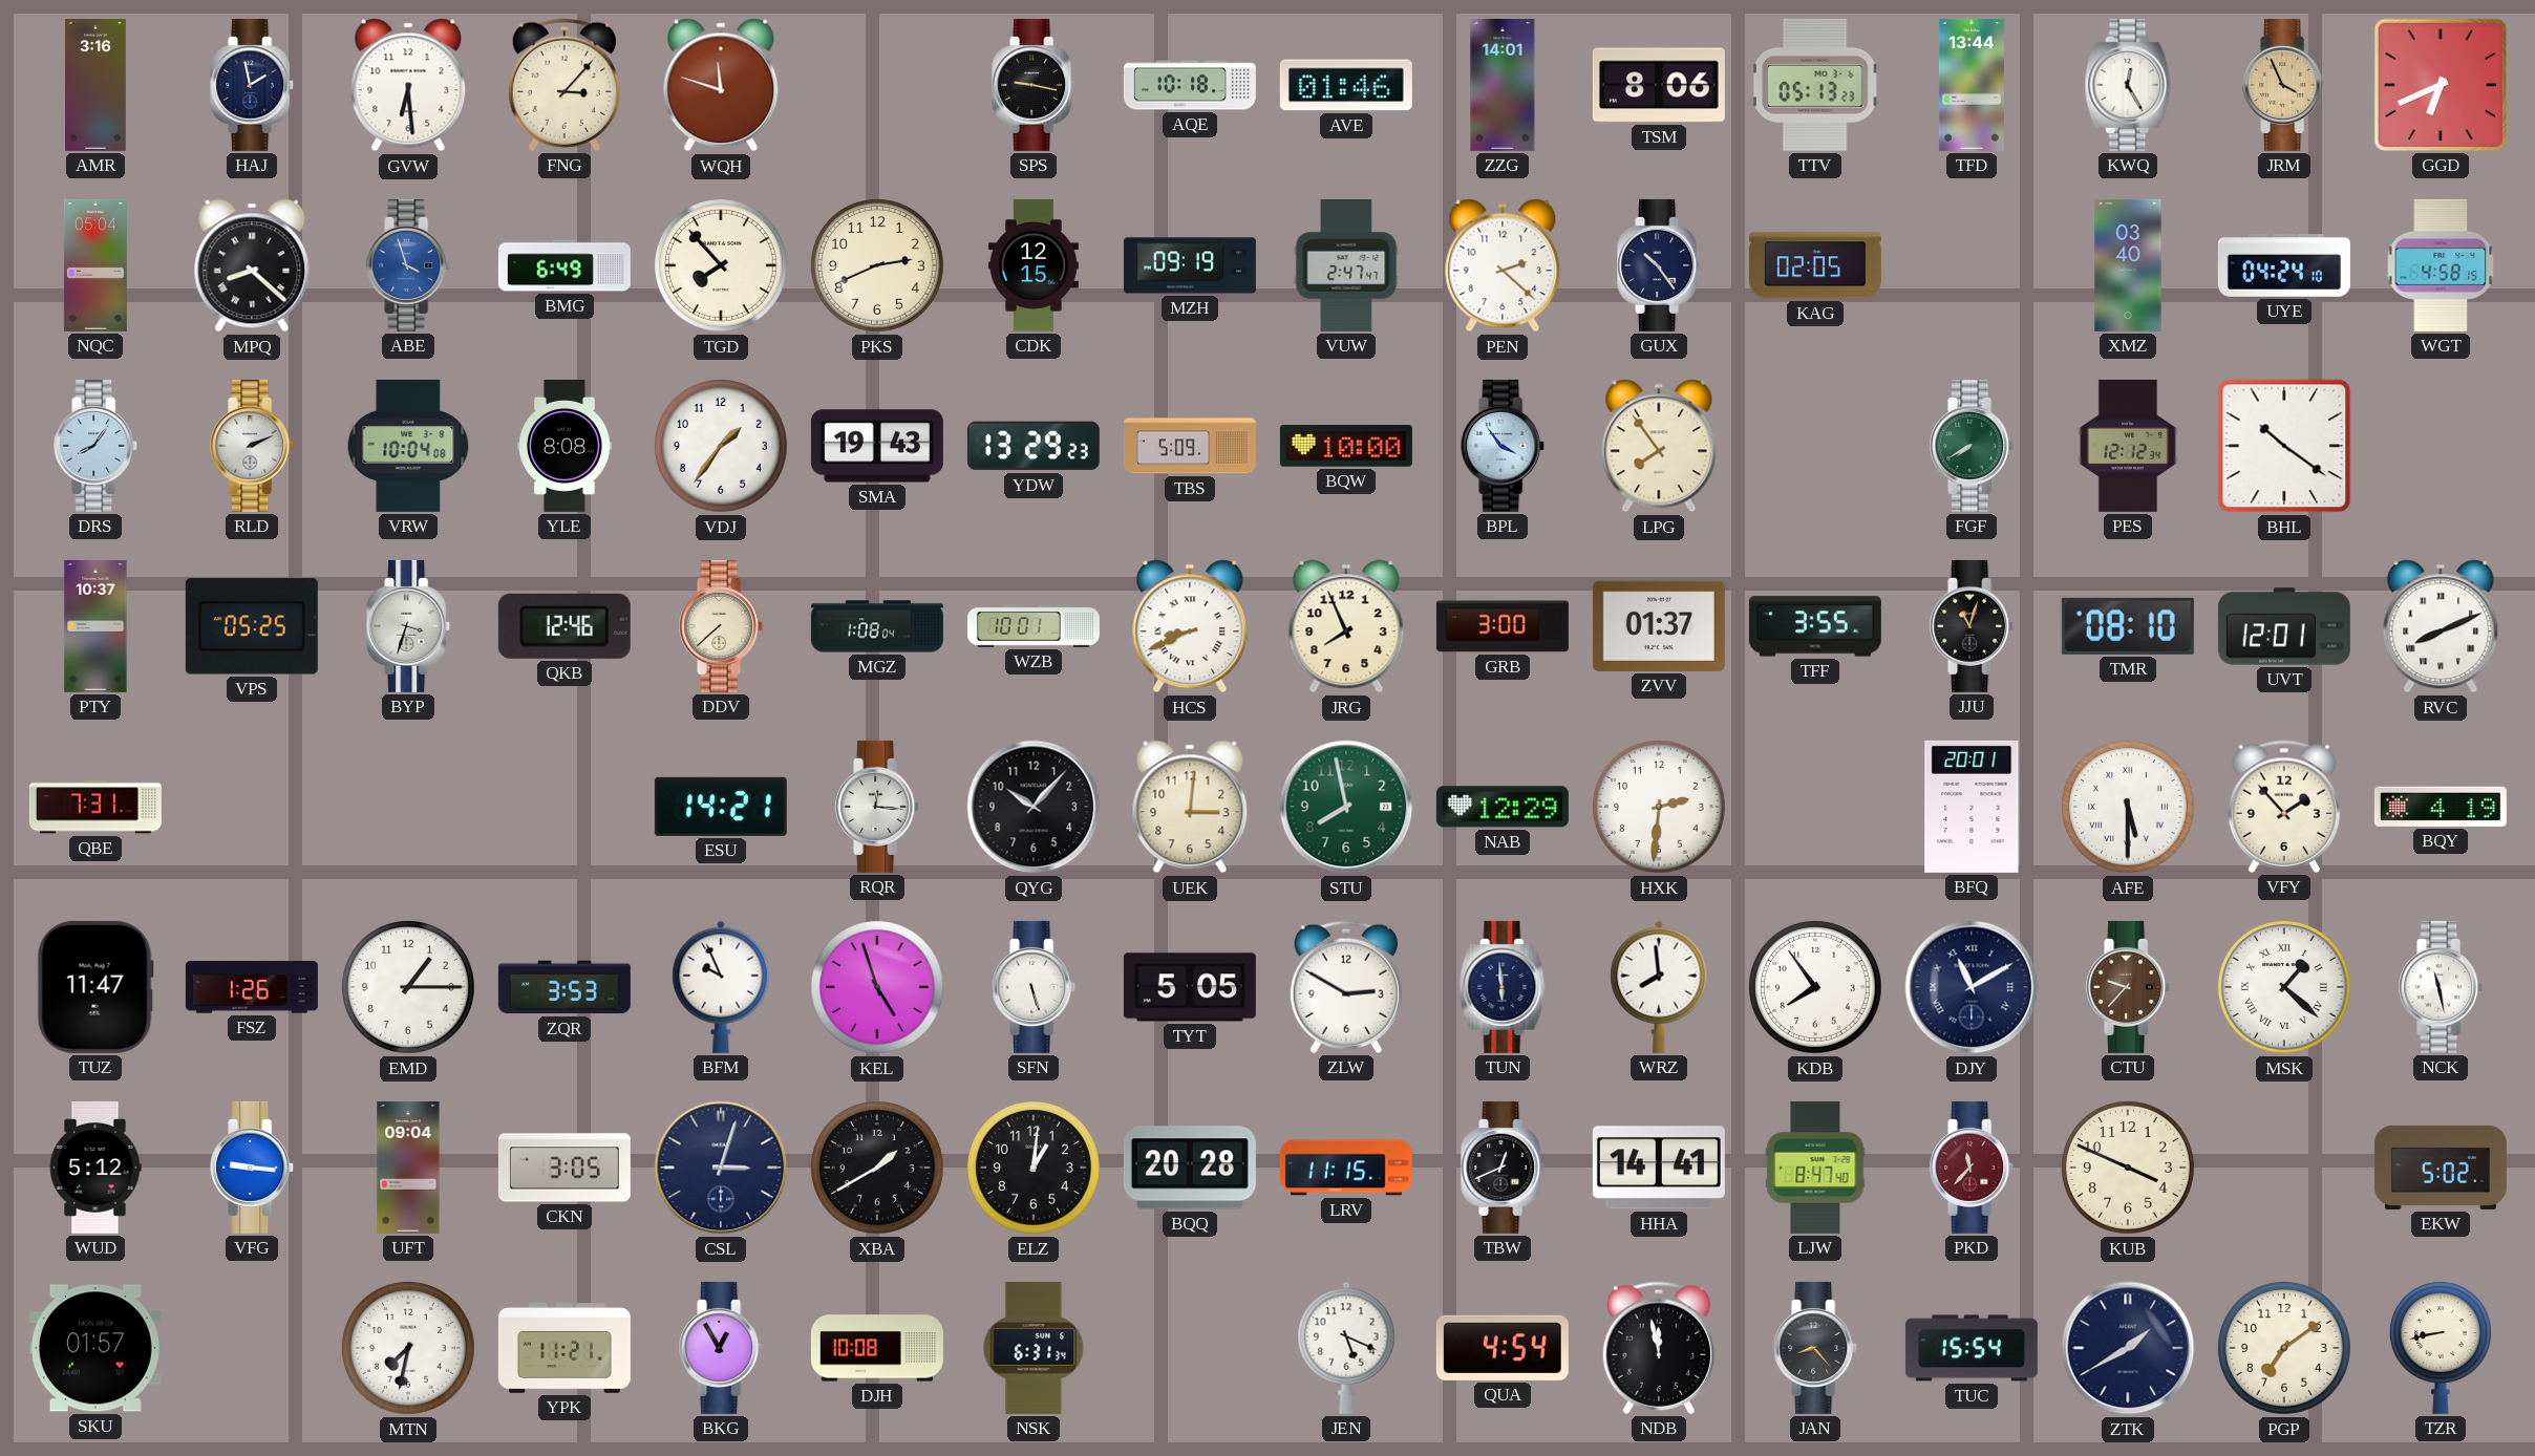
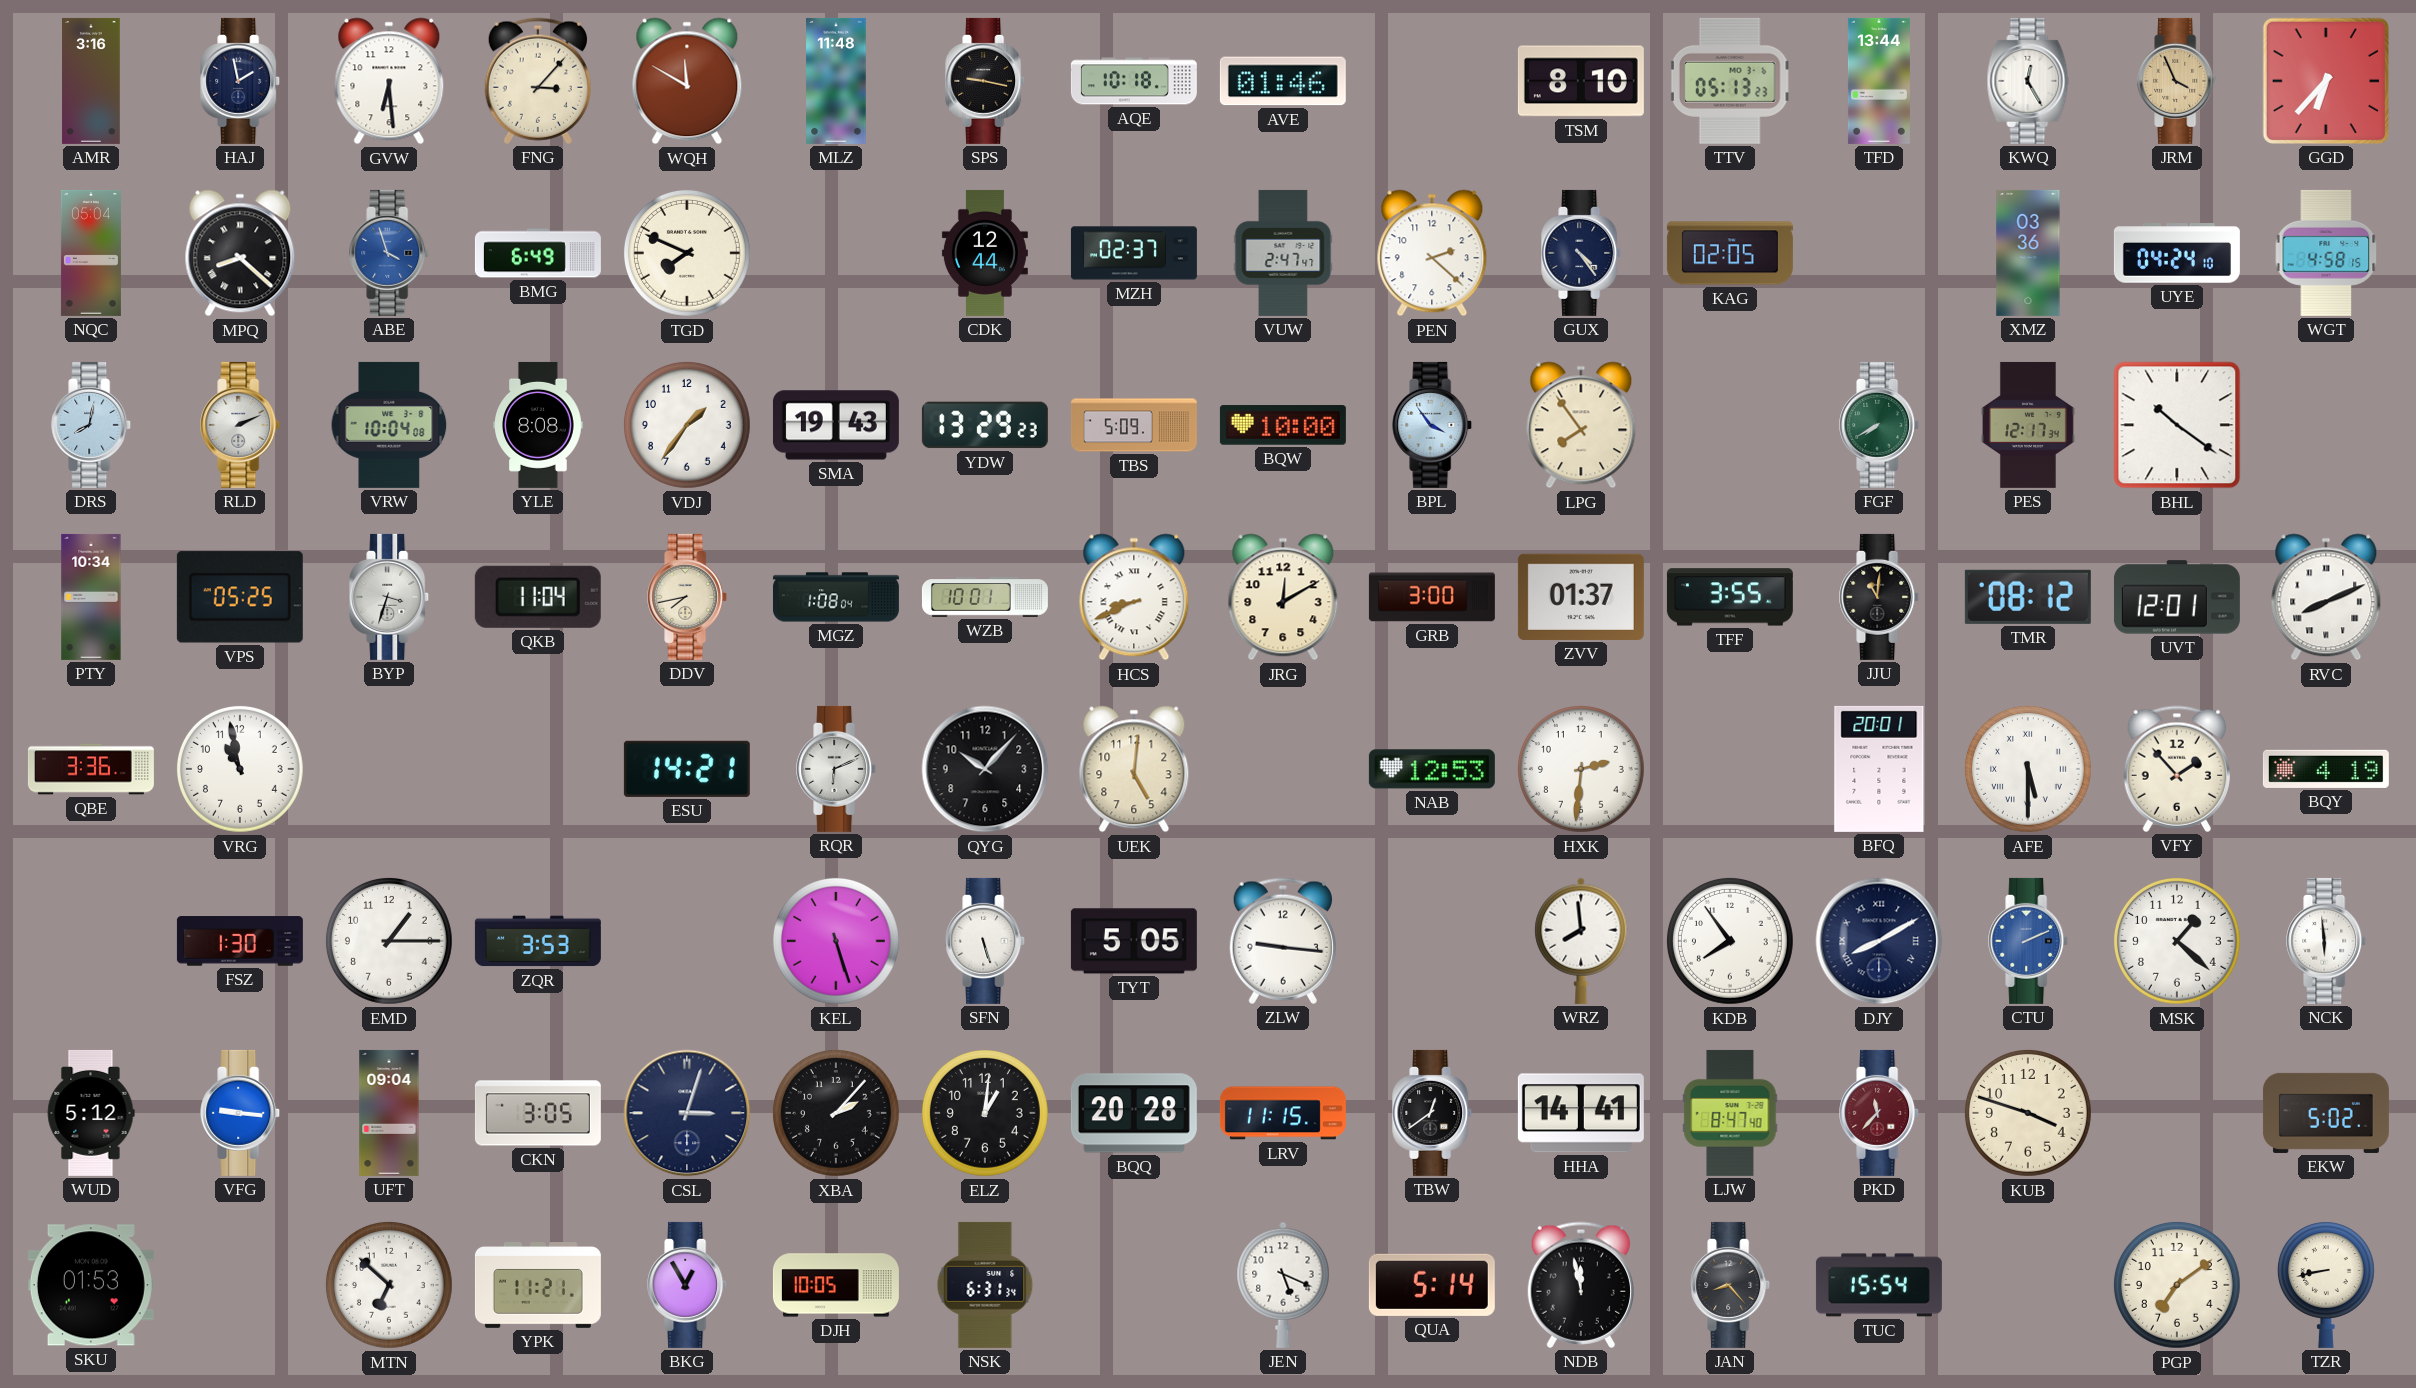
WQH: 11:48 -> 11:50
MLZ: none -> 11:48
ZZG: 14:01 -> none
TSM: 8:06 -> 8:10
GGD: 6:41 -> 6:37
TGD: 7:53 -> 7:49
PKS: 2:41 -> none
CDK: 12:15 -> 12:44
MZH: 09:19 -> 02:37
GUX: 10:24 -> 4:24
XMZ: 03:40 -> 03:36
DRS: 8:06 -> 8:02
PES: 12:12 -> 12:17
PTY: 10:37 -> 10:34
QKB: 12:46 -> 11:04
DDV: 7:38 -> 7:43
JRG: 7:56 -> 12:10
JJU: 11:03 -> 11:01
TMR: 08:10 -> 08:12
QBE: 7:31 -> 3:36
VRG: none -> 10:58
RQR: 12:16 -> 6:11
UEK: 3:01 -> 5:01
STU: 7:58 -> none
NAB: 12:29 -> 12:53
TUZ: 11:47 -> none
FSZ: 1:26 -> 1:30
BFM: 9:56 -> none
KEL: 4:57 -> 5:27
ZLW: 2:50 -> 9:16
TUN: 5:59 -> none
DJY: 11:10 -> 8:10
CTU: 9:37 -> 2:11
CTU dial: brown -> blue
MSK numerals: Roman -> Arabic
NCK: 11:28 -> 5:59
XBA: 1:40 -> 2:07
TBW: 12:41 -> 12:39
KUB: 3:49 -> 3:48
SKU: 01:57 -> 01:53
MTN: 7:32 -> 6:52
DJH: 10:08 -> 10:05
QUA: 4:54 -> 5:14
ZTK: 1:40 -> none
